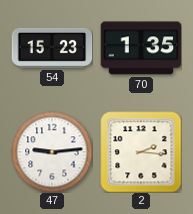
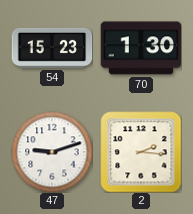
70: 1:35 -> 1:30
47: 9:14 -> 9:12
